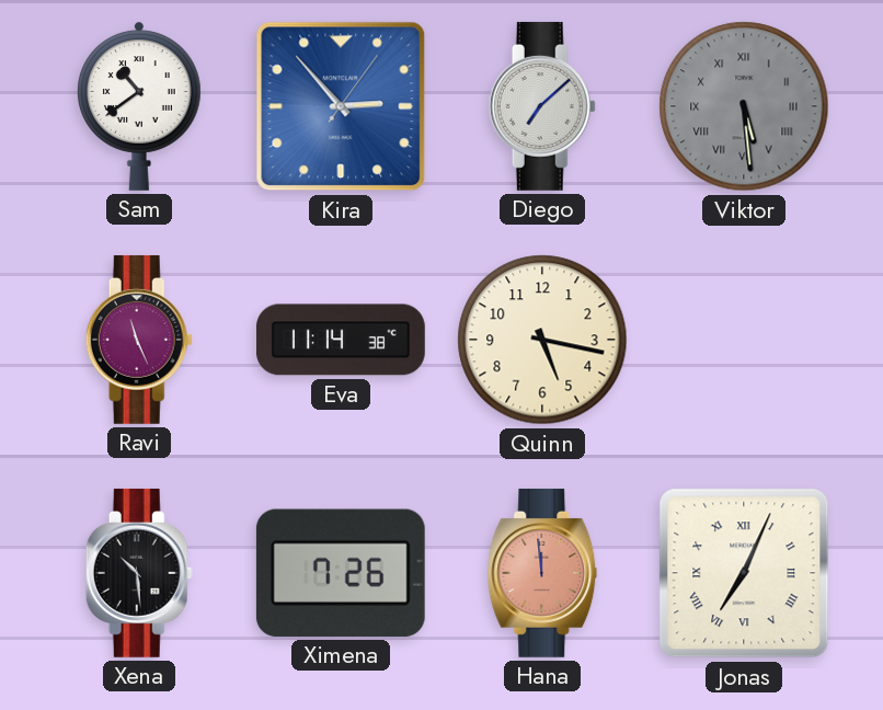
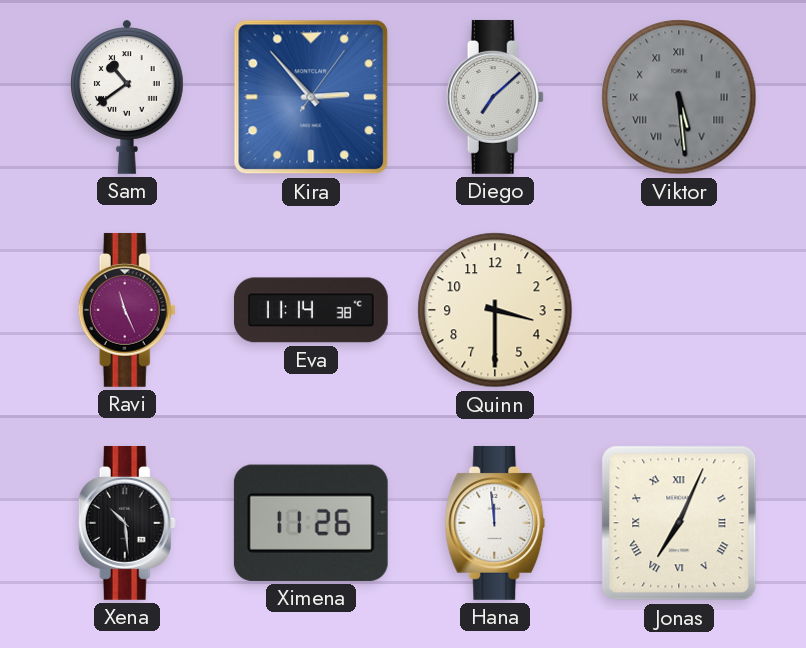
Quinn: 5:17 -> 3:30
Ximena: 7:26 -> 11:26
Hana dial: salmon -> white
